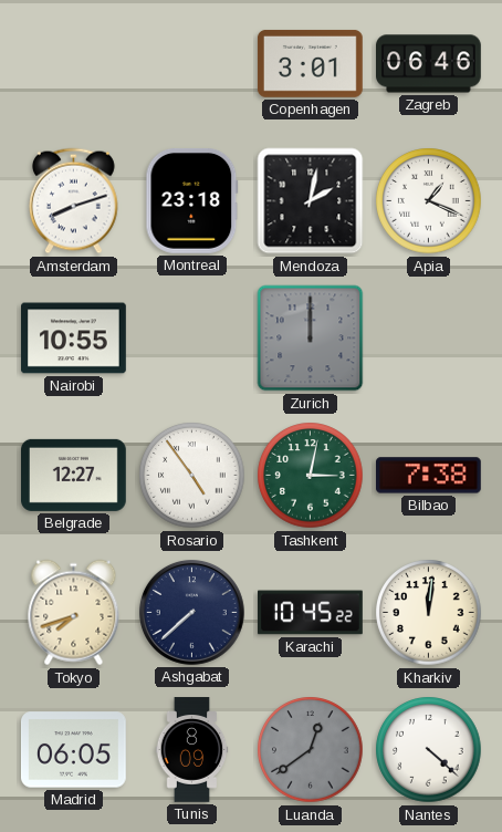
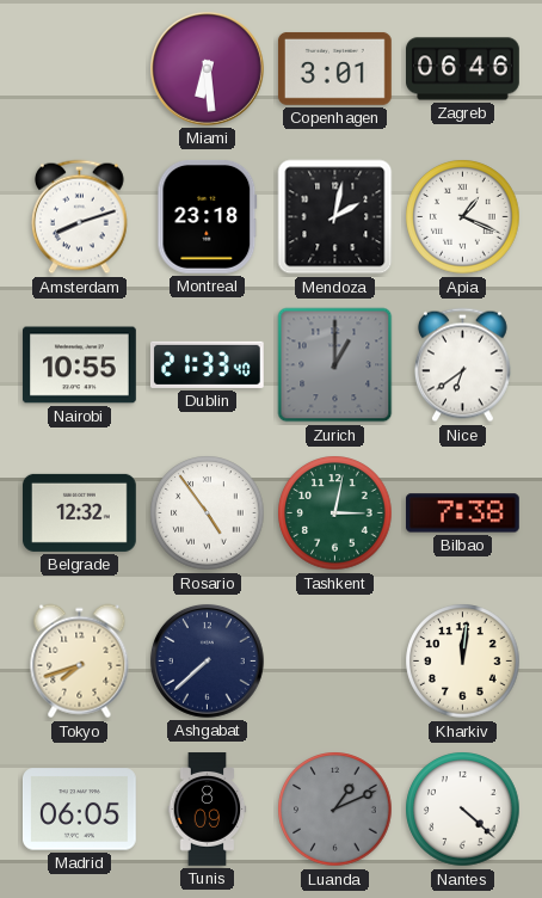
Miami: none -> 6:29
Dublin: none -> 21:33
Zurich: 12:00 -> 1:00
Nice: none -> 6:39
Belgrade: 12:27 -> 12:32
Karachi: 10:45 -> none
Luanda: 12:39 -> 1:11
